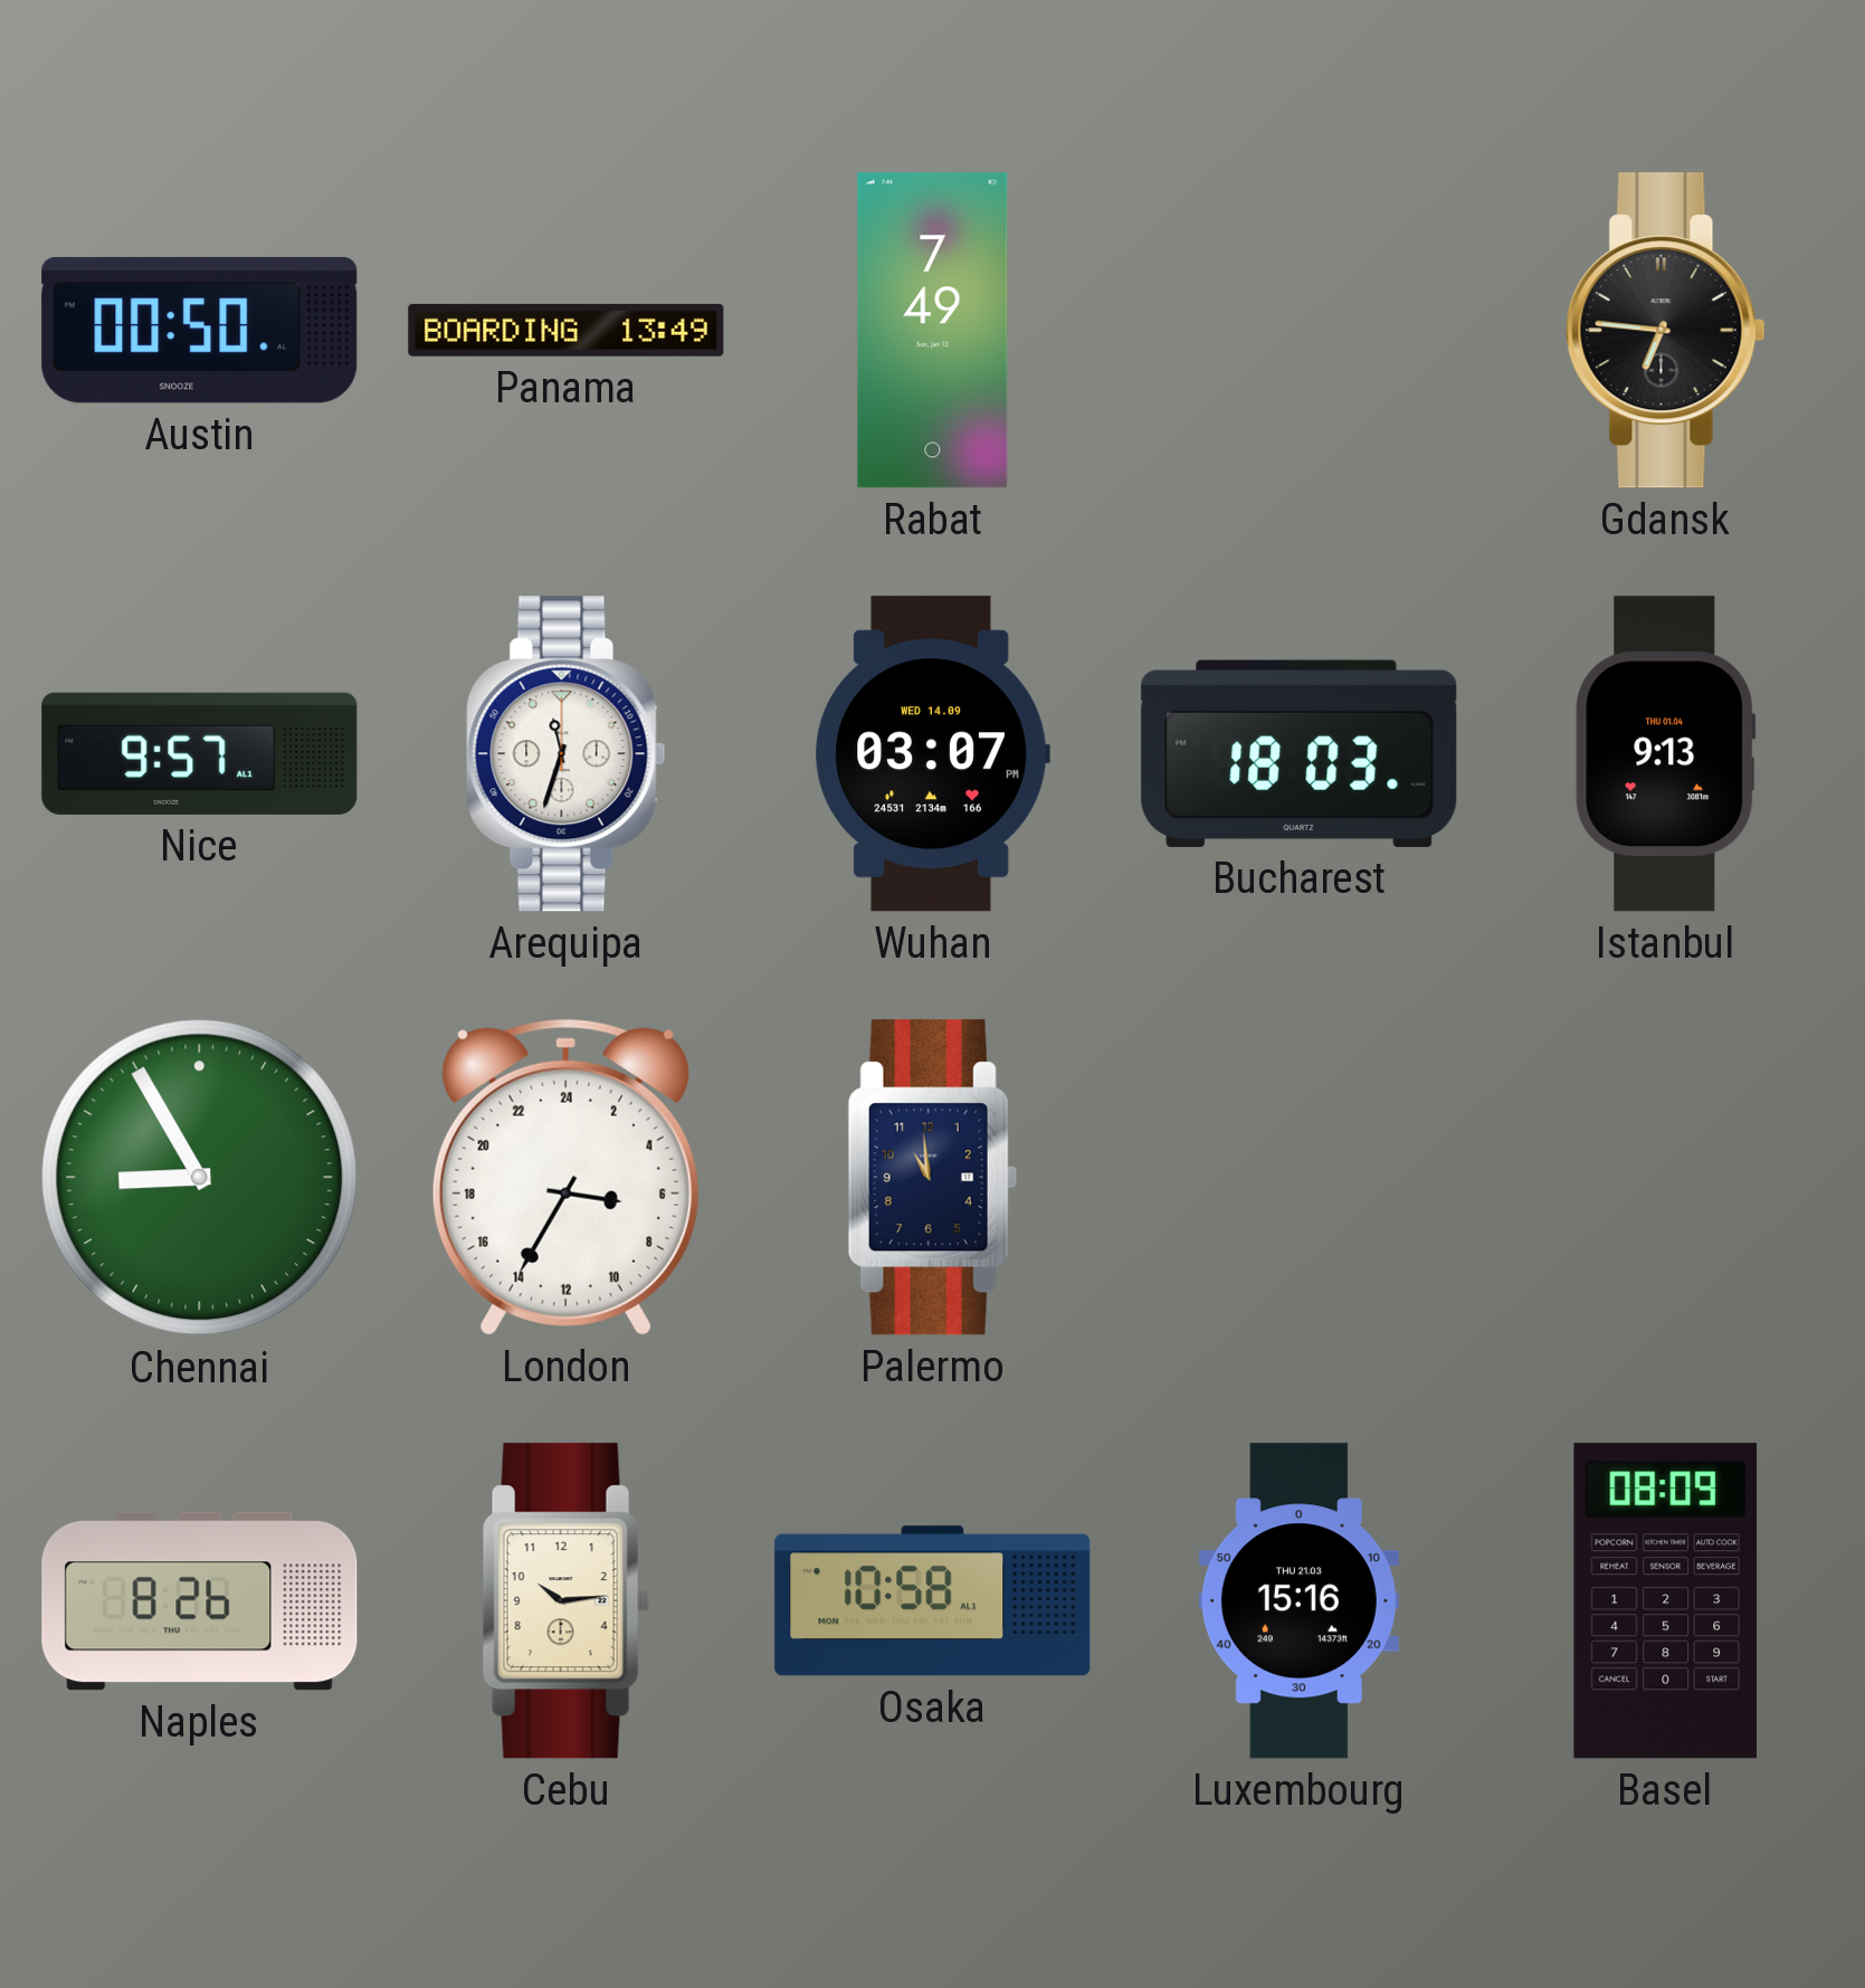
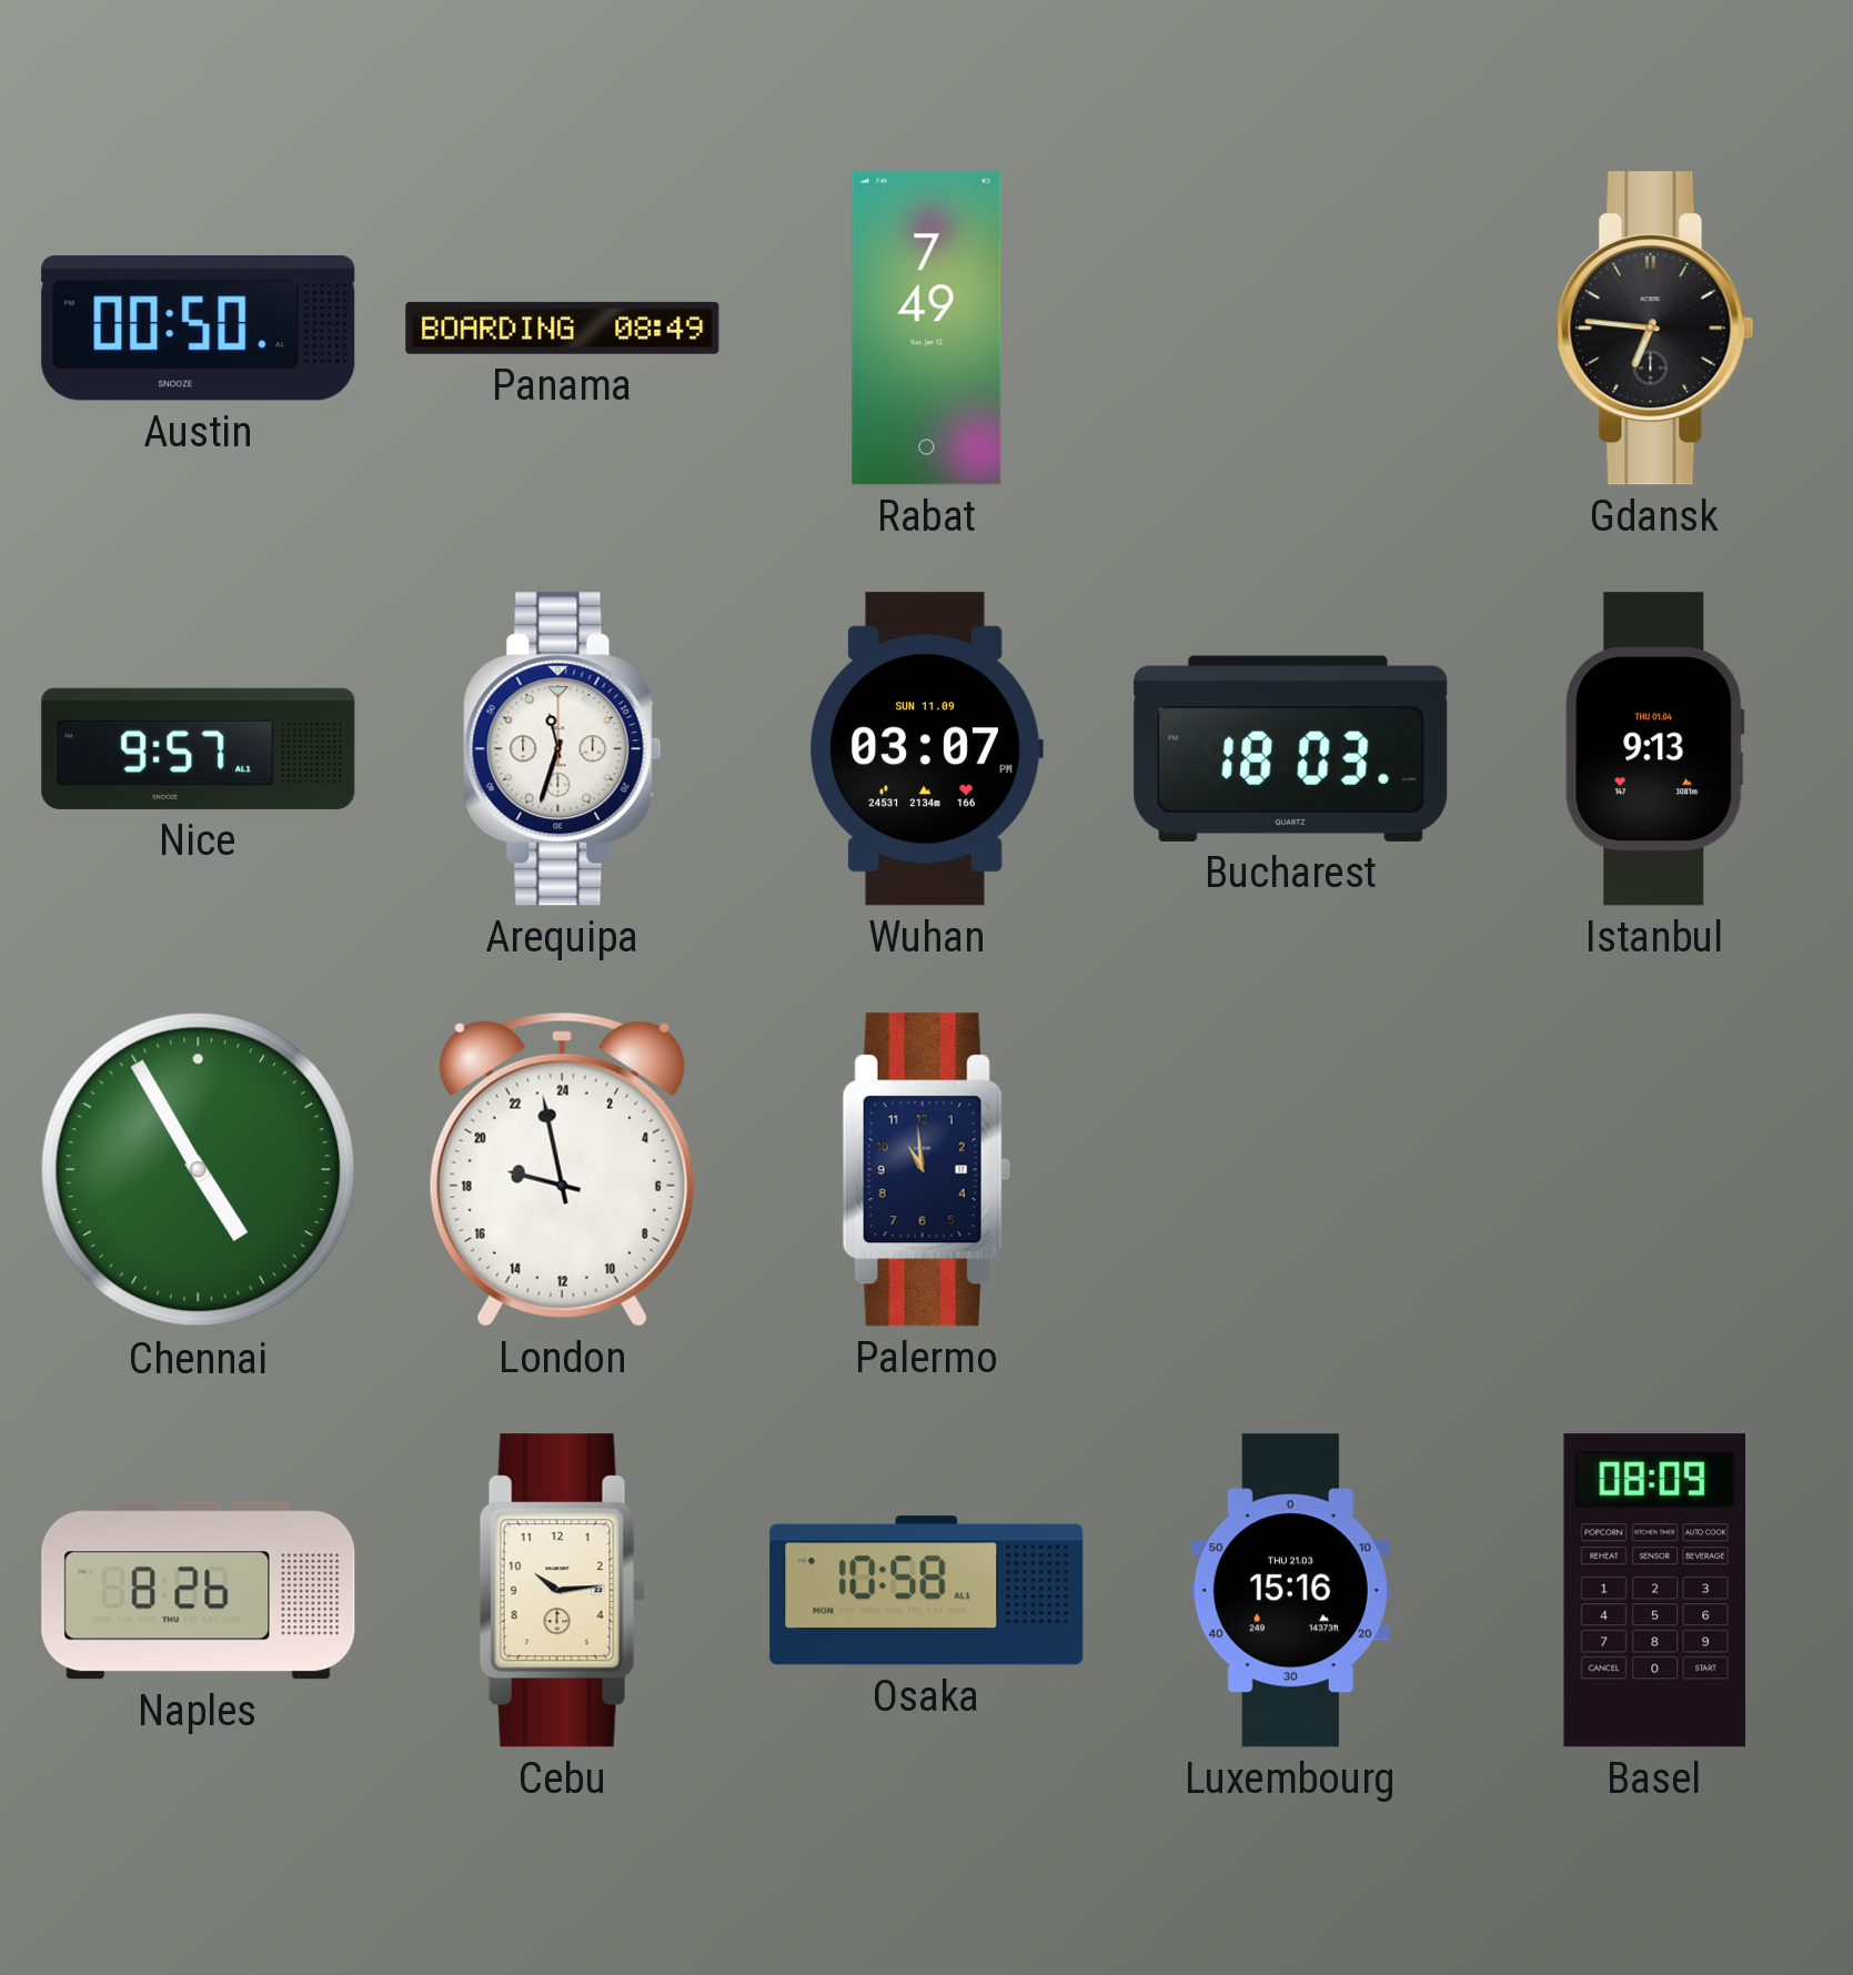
Panama: 13:49 -> 08:49
Wuhan date: WED 14.09 -> SUN 11.09
Chennai: 8:55 -> 4:55
London: 6:35 -> 18:58
